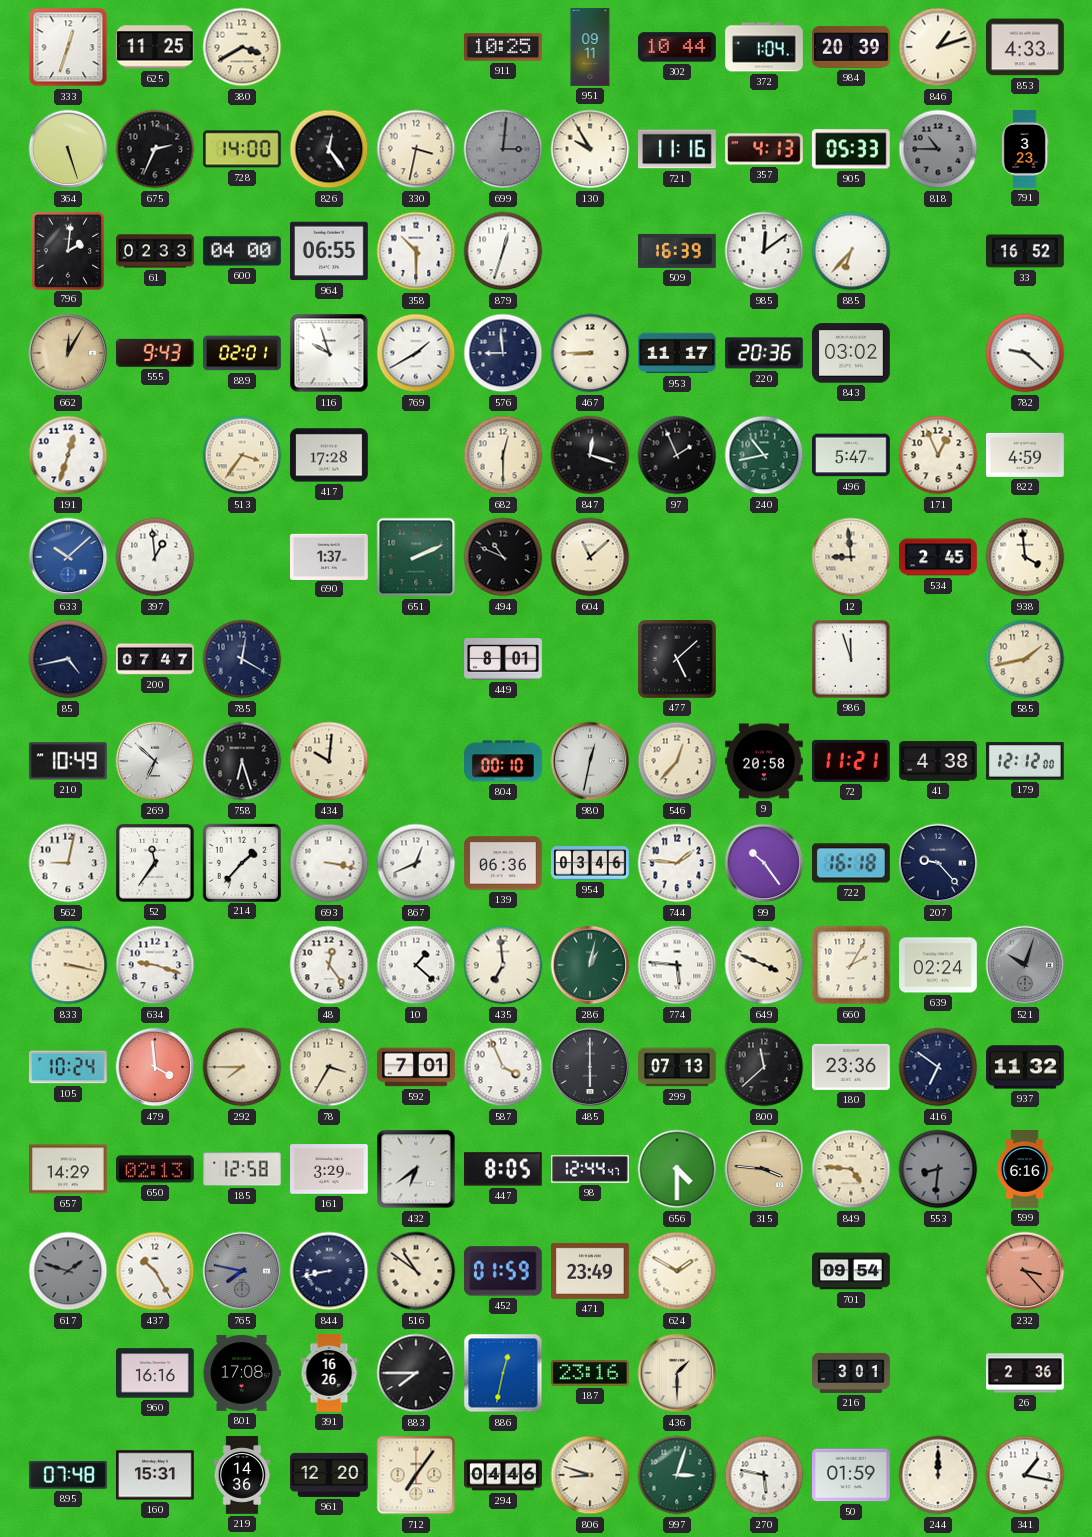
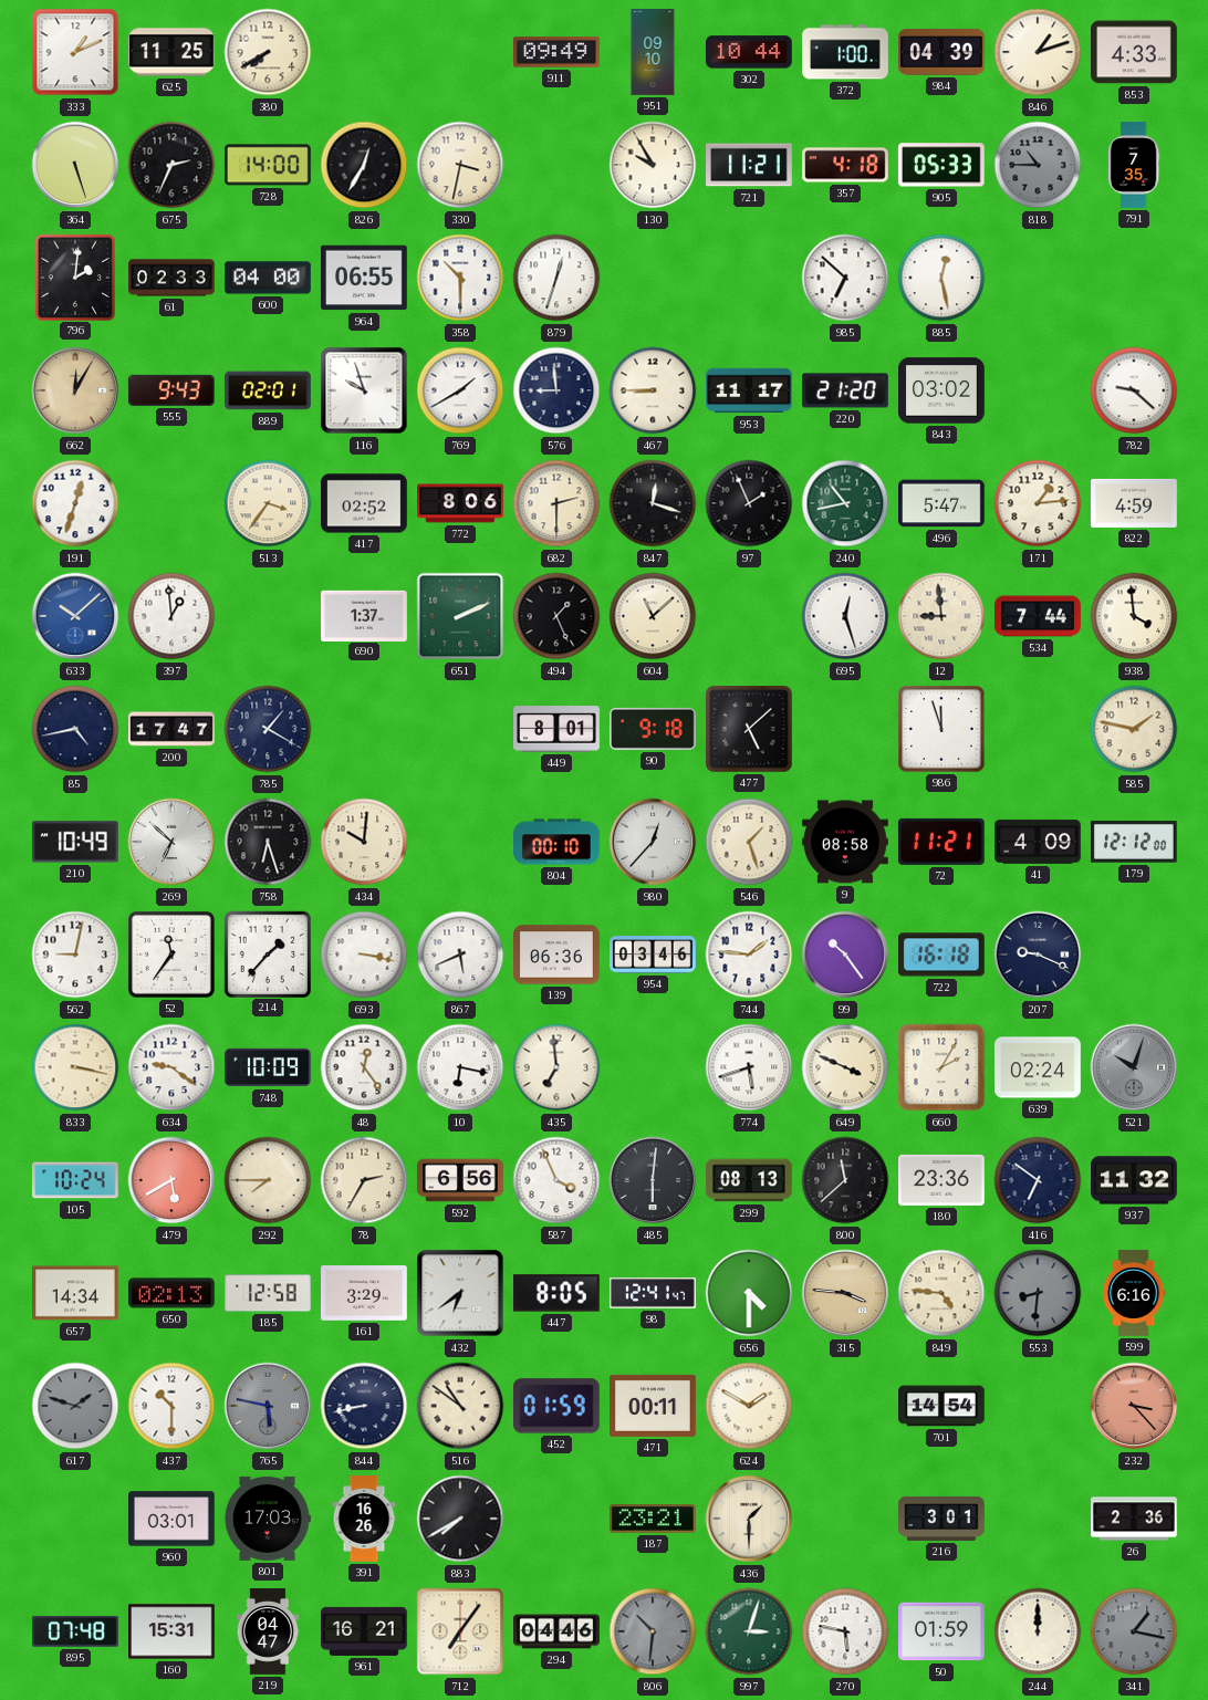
333: 12:33 -> 1:11
380: 3:40 -> 7:40
911: 10:25 -> 09:49
951: 09:11 -> 09:10
372: 1:04 -> 1:00
984: 20:39 -> 04:39
826: 12:24 -> 12:35
699: 3:01 -> none
721: 11:16 -> 11:21
357: 4:13 -> 4:18
791: 3:23 -> 7:35
509: 16:39 -> none
985: 12:09 -> 6:52
885: 6:37 -> 12:28
33: 16:52 -> none
220: 20:36 -> 21:20
417: 17:28 -> 02:52
772: none -> 8:06
682: 12:30 -> 2:30
171: 12:56 -> 1:14
494: 10:49 -> 1:26
695: none -> 12:27
534: 2:45 -> 7:44
200: 07:47 -> 17:47
785: 12:20 -> 1:20
90: none -> 9:18
585: 1:43 -> 1:47
980: 12:32 -> 12:37
546: 12:37 -> 1:27
9: 20:58 -> 08:58
41: 4:38 -> 4:09
867: 12:41 -> 5:41
207: 9:23 -> 9:19
634: 9:18 -> 9:21
748: none -> 10:09
10: 1:22 -> 6:17
286: 1:02 -> none
774: 5:46 -> 5:42
479: 3:59 -> 5:40
78: 3:35 -> 2:35
592: 7:01 -> 6:56
485: 6:00 -> 6:01
299: 07:13 -> 08:13
657: 14:29 -> 14:34
98: 12:44 -> 12:41
437: 10:25 -> 10:30
765: 7:47 -> 5:47
471: 23:49 -> 00:11
701: 09:54 -> 14:54
960: 16:16 -> 03:01
801: 17:08 -> 17:03
883: 7:45 -> 7:40
886: 12:32 -> none
187: 23:16 -> 23:21
219: 14:36 -> 04:47
961: 12:20 -> 16:21
806: 8:48 -> 10:31
806 dial: cream -> grey
341 dial: white -> grey
